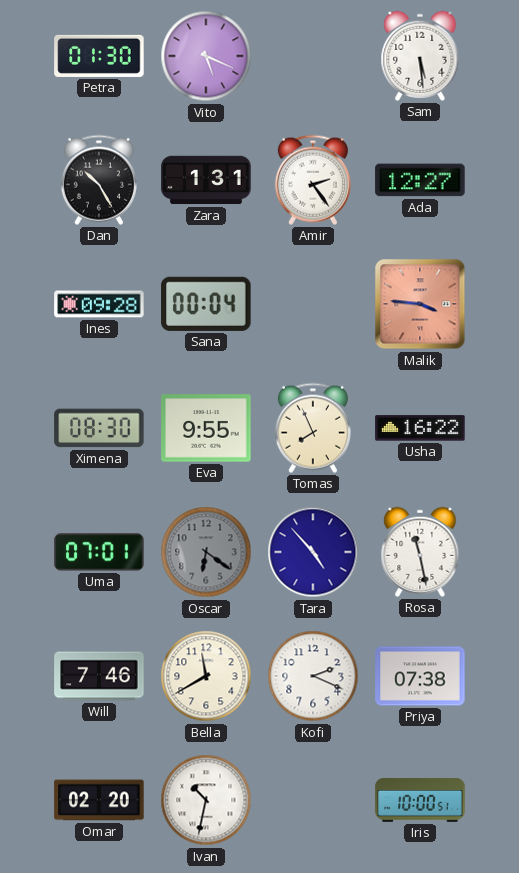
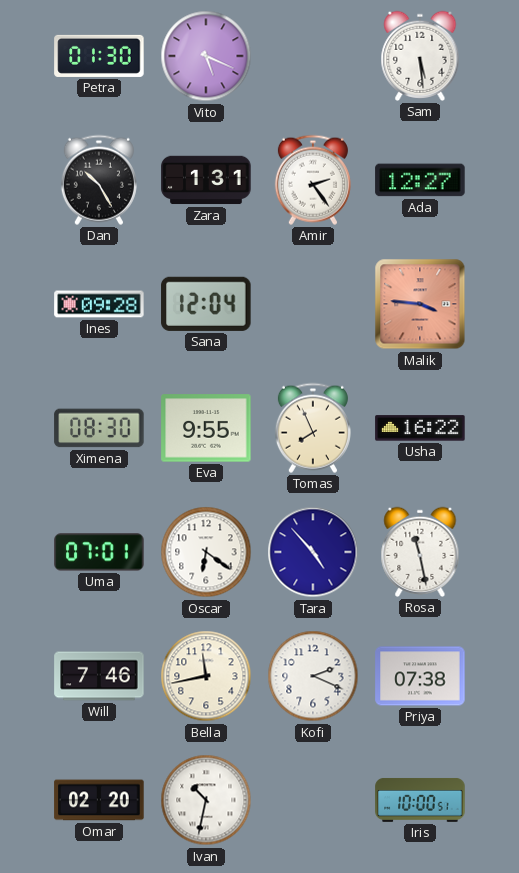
Sana: 00:04 -> 12:04
Oscar dial: grey -> white
Bella: 11:40 -> 11:43
